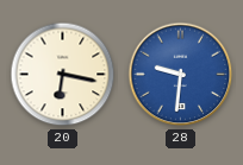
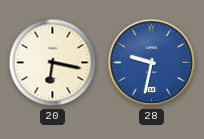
28: 9:31 -> 9:32
